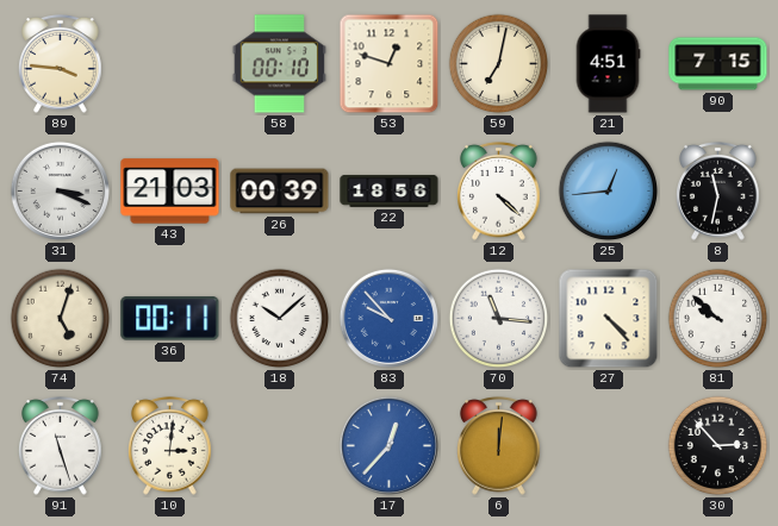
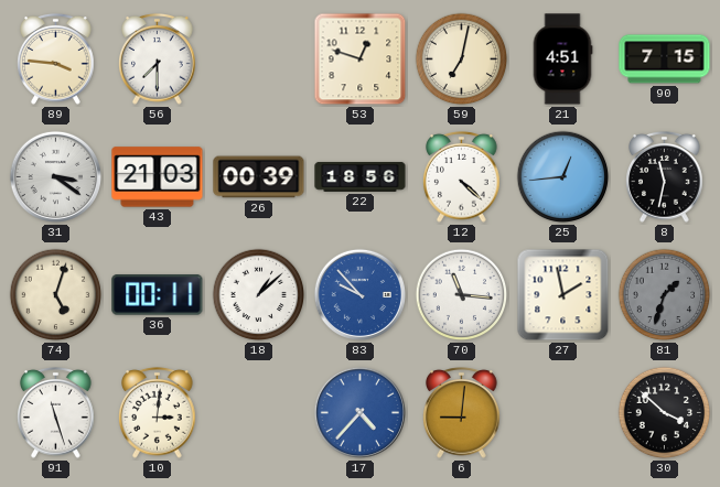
56: none -> 7:30
58: 00:10 -> none
31: 3:19 -> 3:21
18: 10:08 -> 1:08
27: 4:23 -> 1:58
81: 9:52 -> 1:33
81 dial: white -> grey
17: 12:37 -> 4:37
6: 12:01 -> 9:01
30: 2:53 -> 3:52
